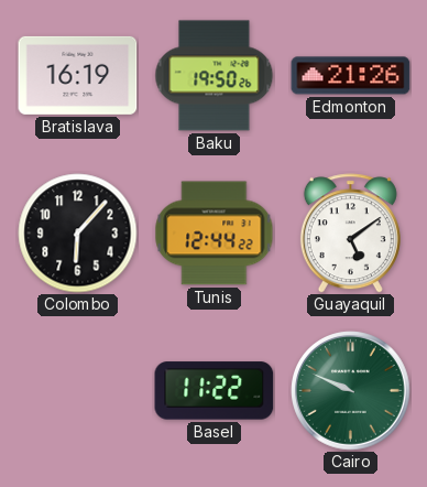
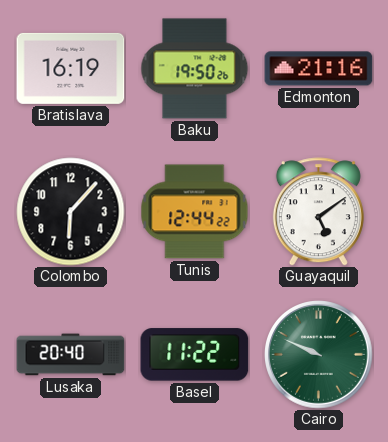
Edmonton: 21:26 -> 21:16
Lusaka: none -> 20:40
